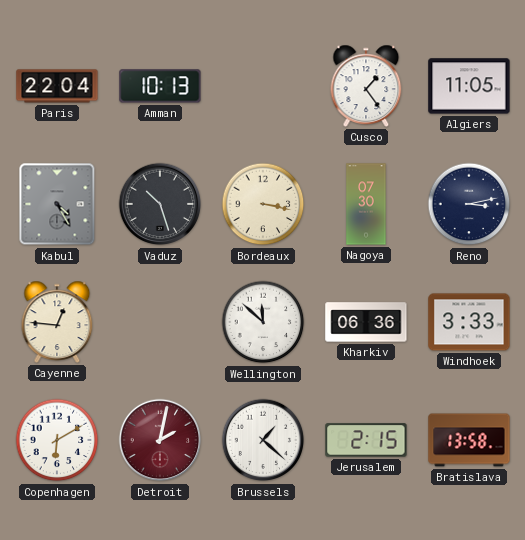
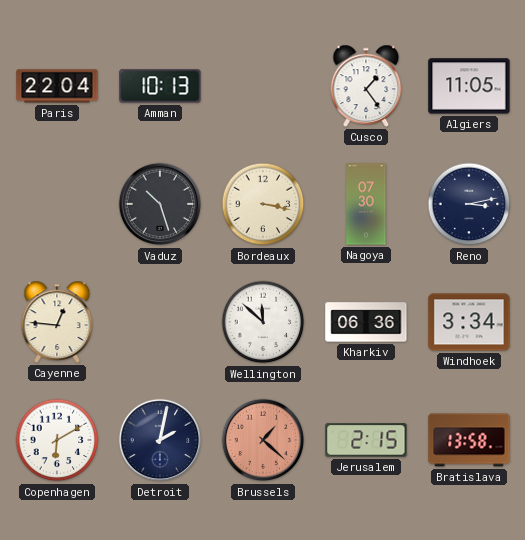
Kabul: 4:25 -> none
Windhoek: 3:33 -> 3:34
Detroit dial: burgundy -> navy
Brussels dial: white -> salmon
